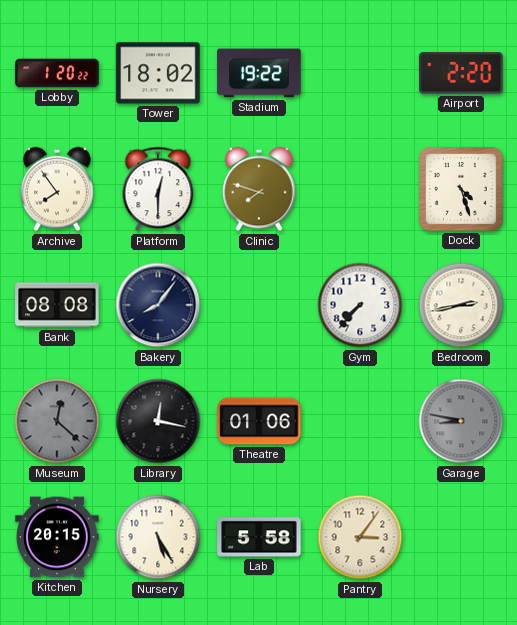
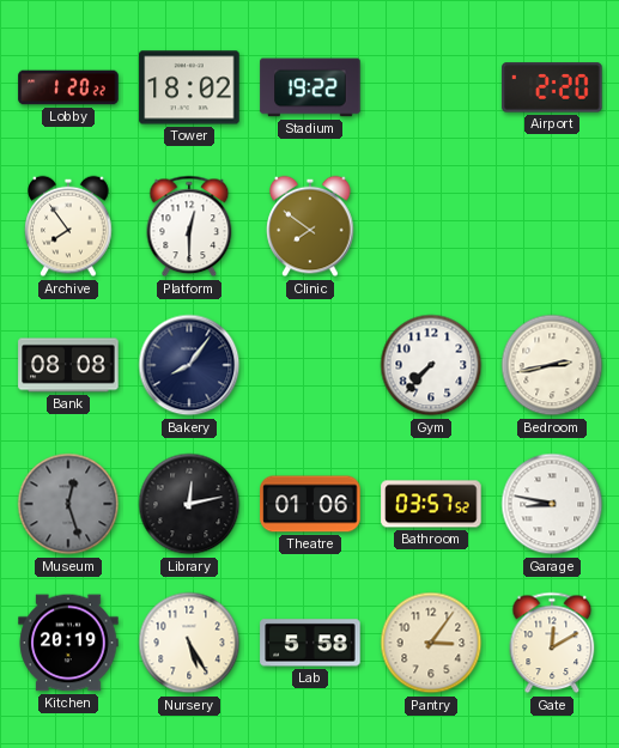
Clinic: 7:48 -> 7:51
Dock: 4:27 -> none
Museum: 12:22 -> 12:27
Library: 12:17 -> 12:13
Bathroom: none -> 03:57
Garage dial: grey -> white
Kitchen: 20:15 -> 20:19
Gate: none -> 12:10
